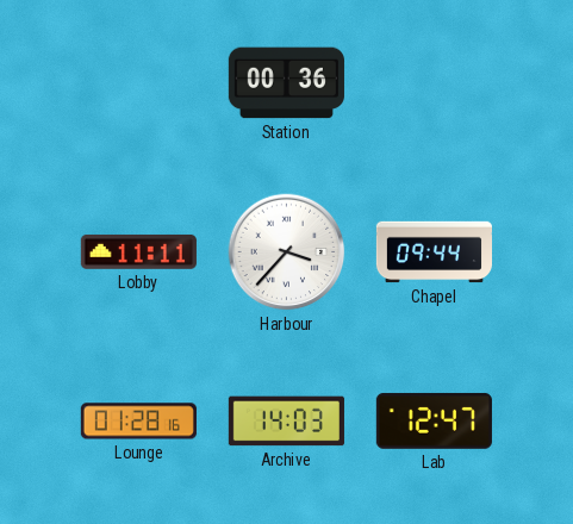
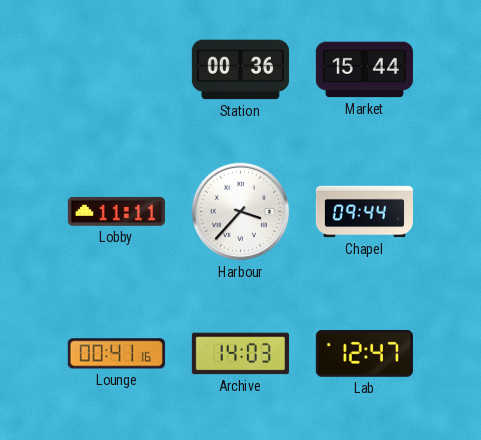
Market: none -> 15:44
Lounge: 01:28 -> 00:41
